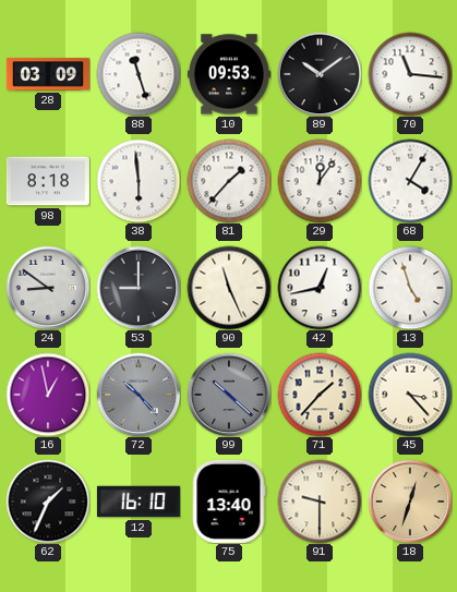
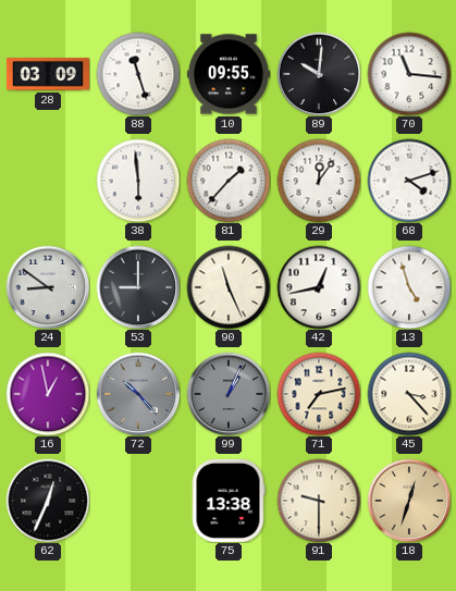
10: 09:53 -> 09:55
89: 10:09 -> 10:01
98: 8:18 -> none
68: 4:05 -> 4:12
99: 10:22 -> 1:04
71: 1:37 -> 7:13
62: 1:34 -> 12:34
12: 16:10 -> none
75: 13:40 -> 13:38
